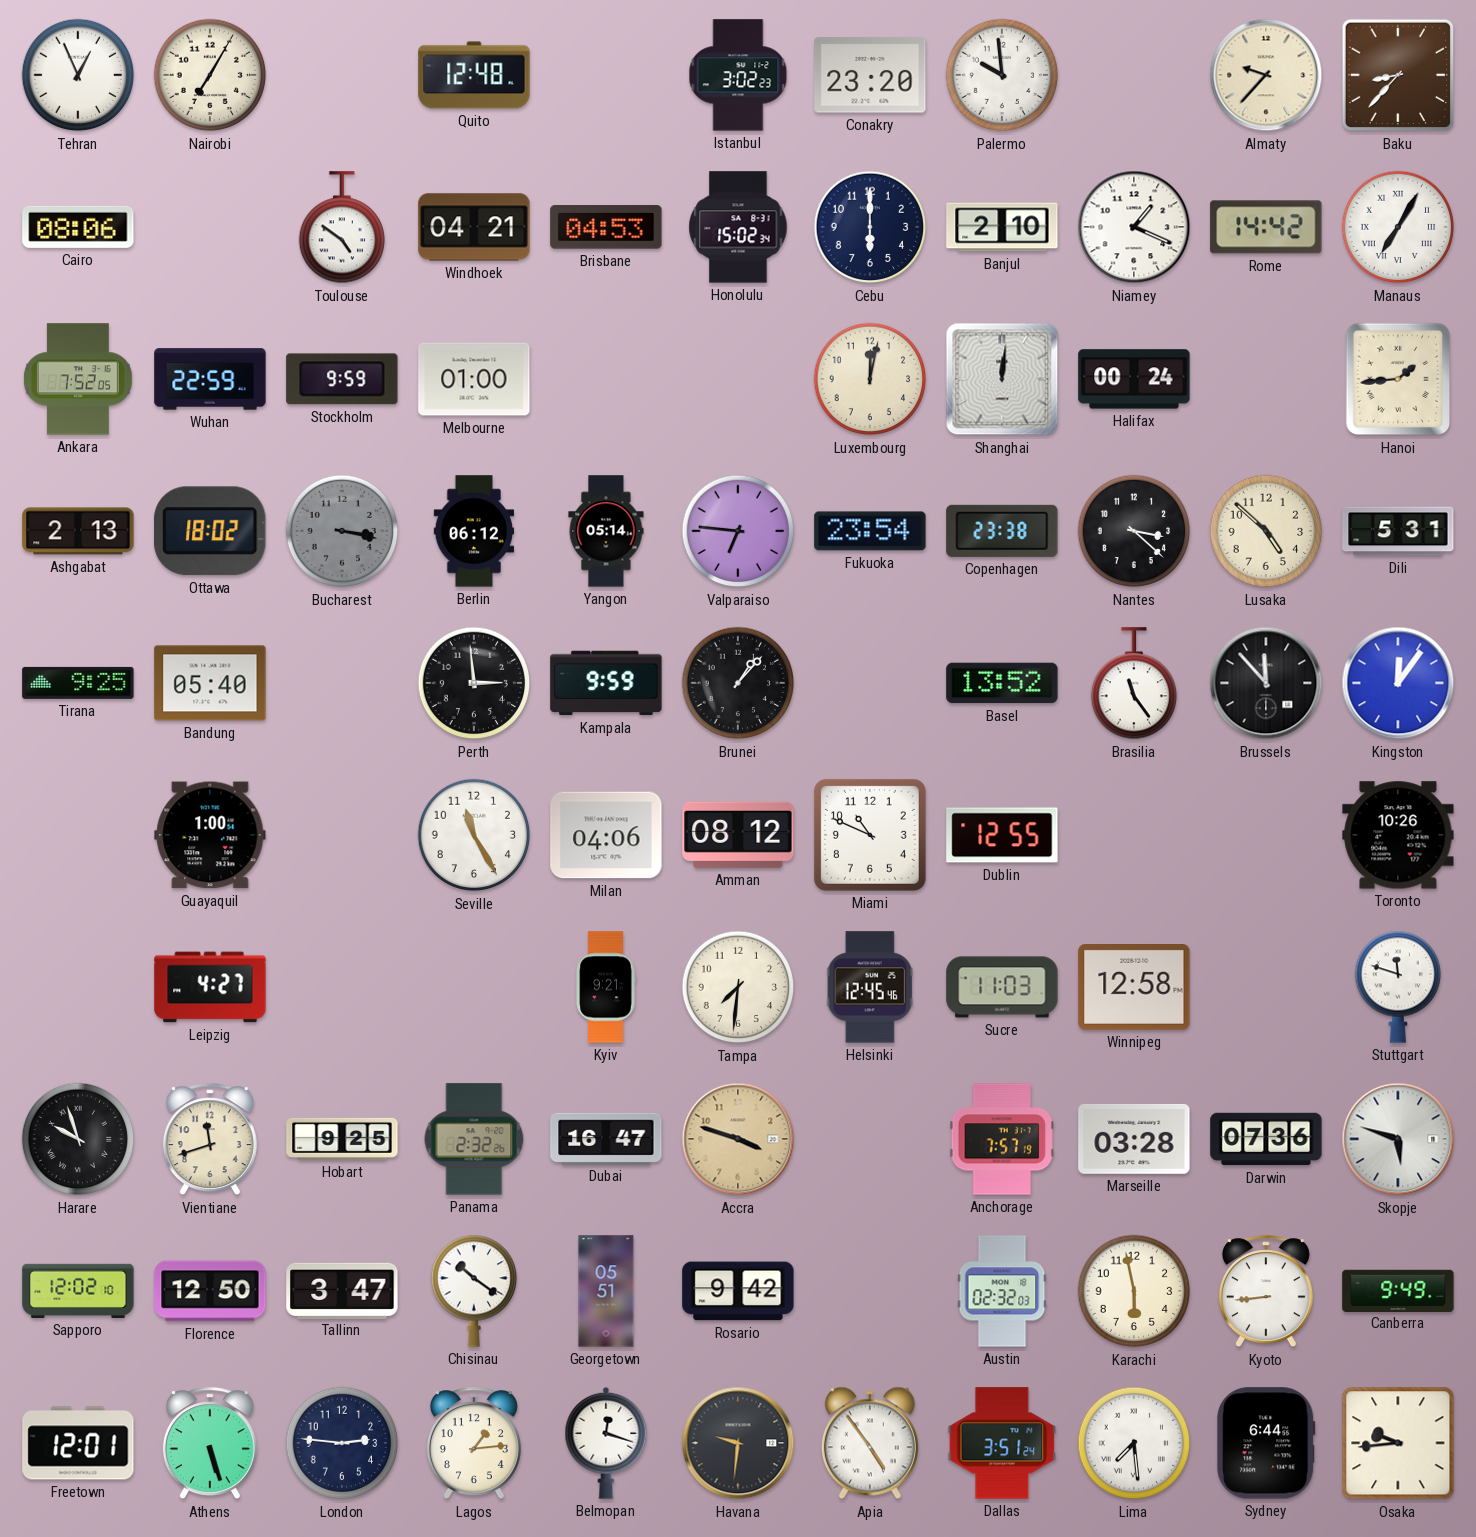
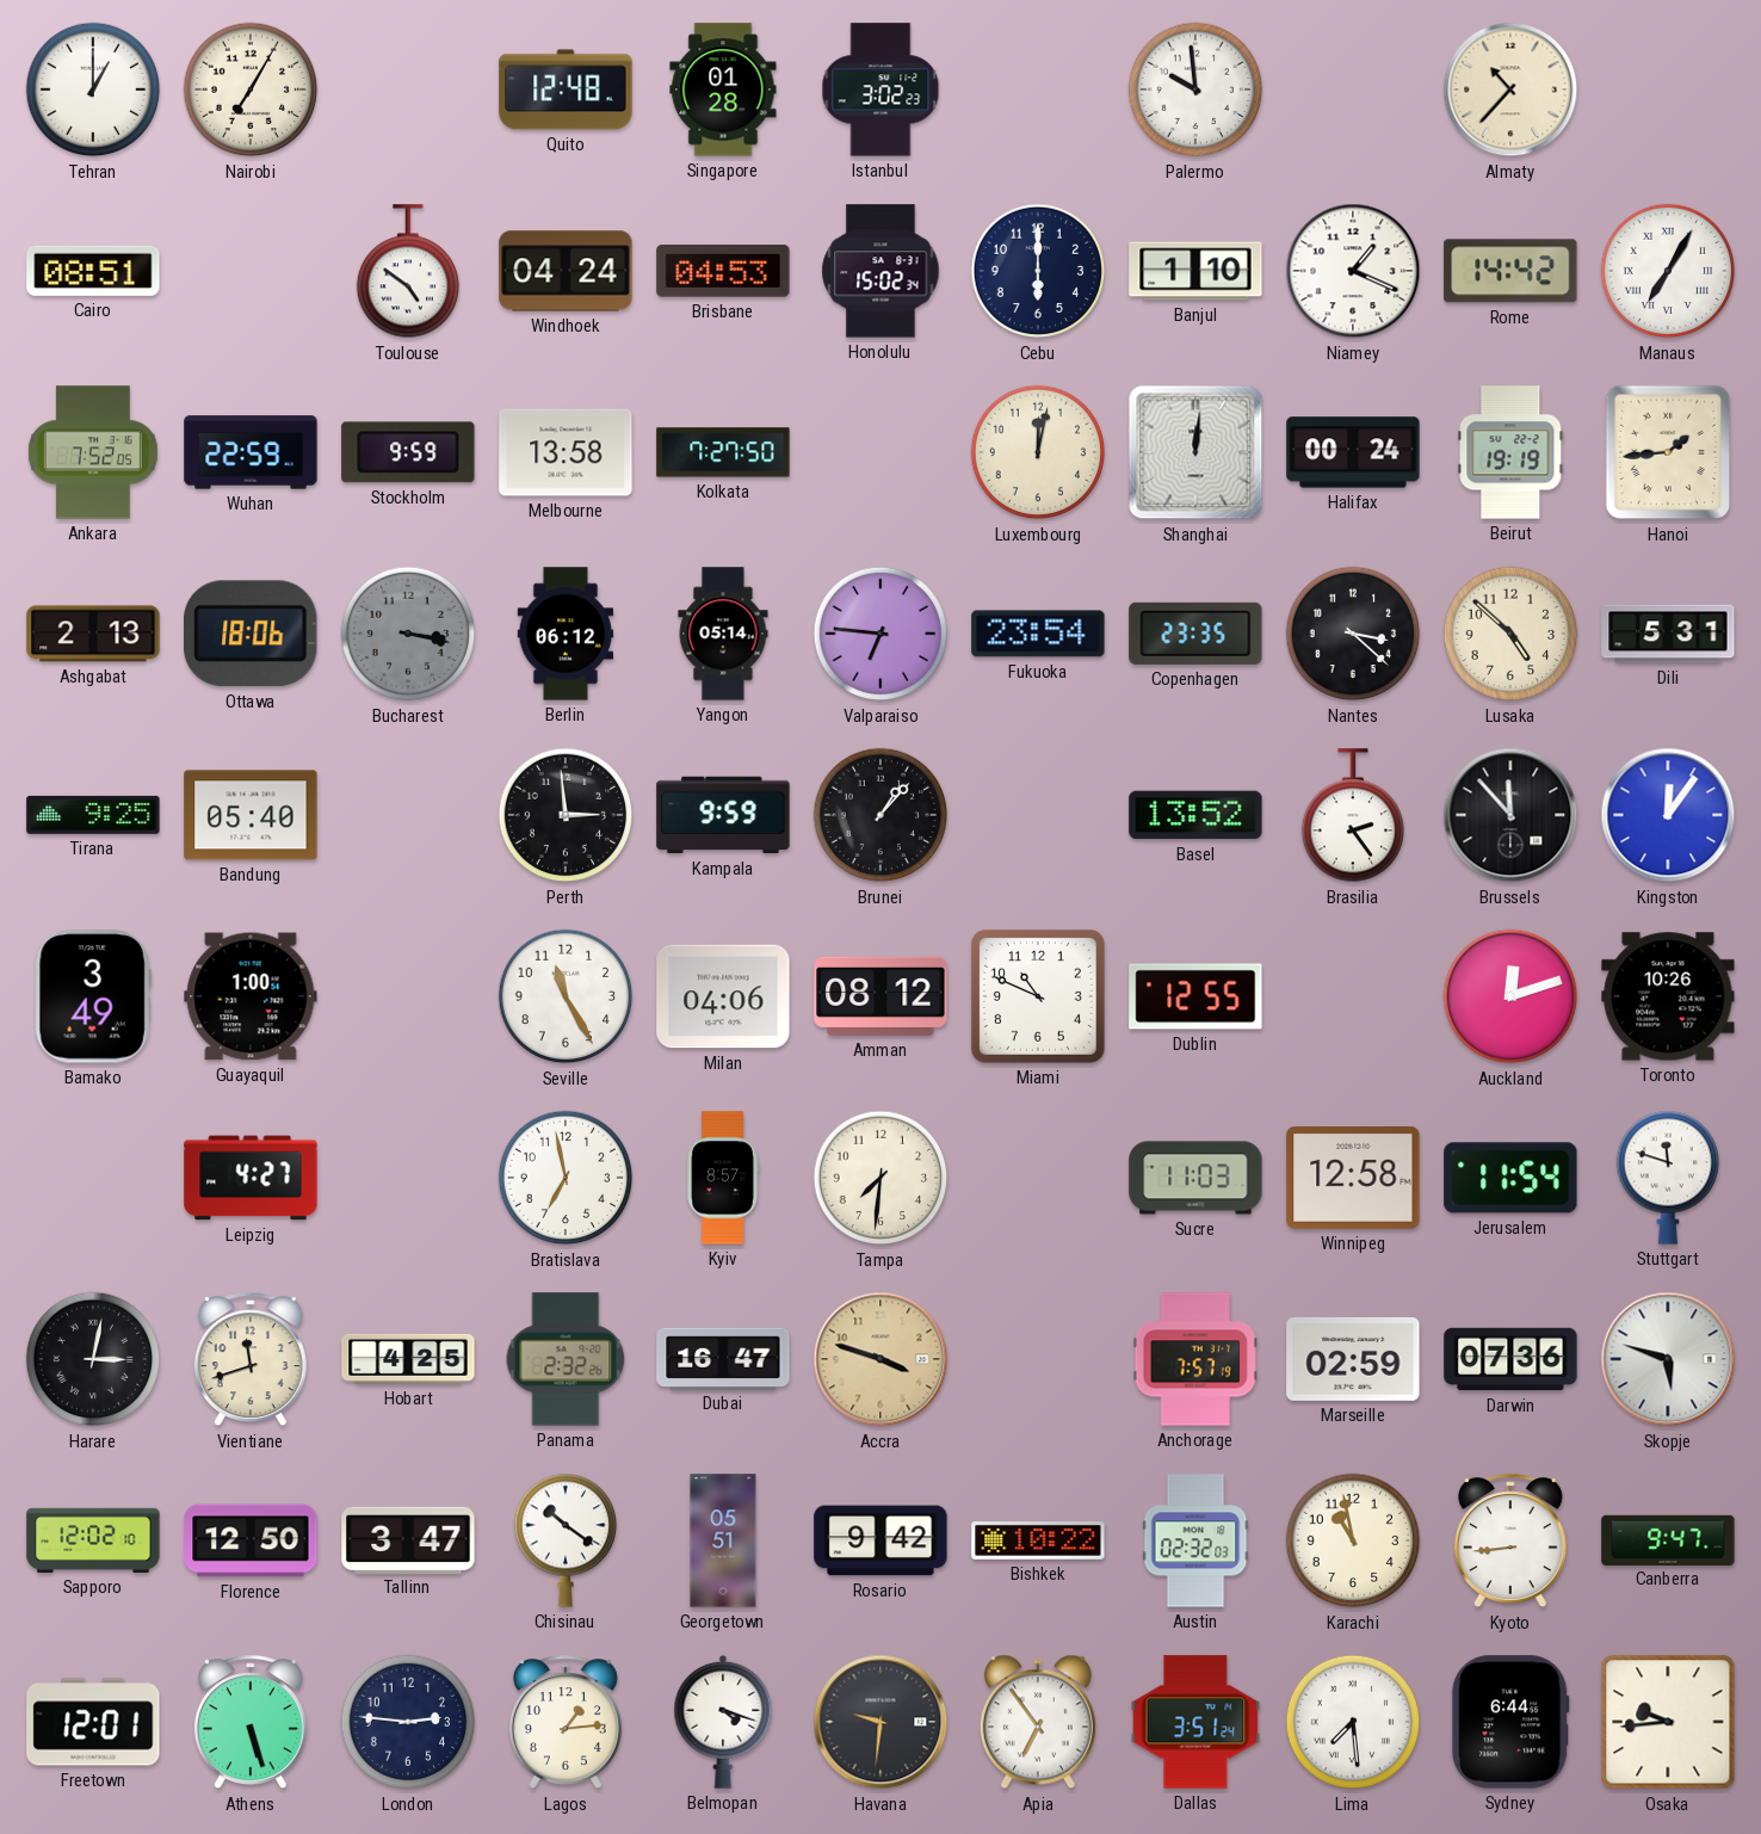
Tehran: 12:56 -> 1:00
Singapore: none -> 01:28
Conakry: 23:20 -> none
Almaty: 9:37 -> 10:37
Baku: 8:37 -> none
Cairo: 08:06 -> 08:51
Windhoek: 04:21 -> 04:24
Banjul: 2:10 -> 1:10
Melbourne: 01:00 -> 13:58
Kolkata: none -> 7:27
Beirut: none -> 19:19
Ottawa: 18:02 -> 18:06
Copenhagen: 23:38 -> 23:35
Brasilia: 11:24 -> 2:24
Bamako: none -> 3:49
Auckland: none -> 12:12
Bratislava: none -> 6:58
Kyiv: 9:21 -> 8:57
Helsinki: 12:45 -> none
Jerusalem: none -> 11:54
Harare: 9:57 -> 3:02
Hobart: 9:25 -> 4:25
Marseille: 03:28 -> 02:59
Bishkek: none -> 10:22
Karachi: 5:58 -> 10:58
Canberra: 9:49 -> 9:47
Belmopan: 12:18 -> 4:18
Apia: 4:54 -> 6:54
